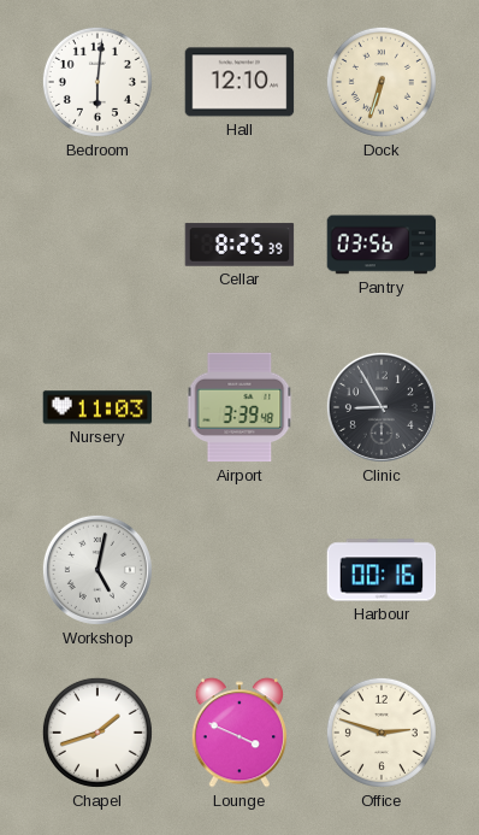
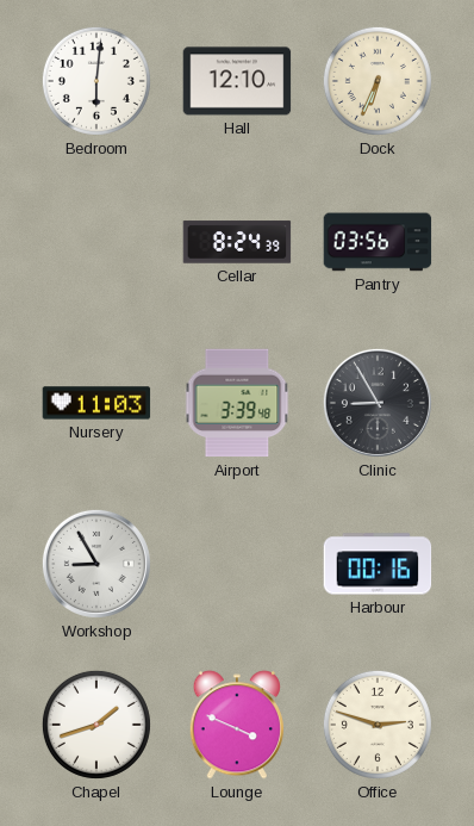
Dock: 6:33 -> 6:34
Cellar: 8:25 -> 8:24
Workshop: 5:02 -> 8:55
